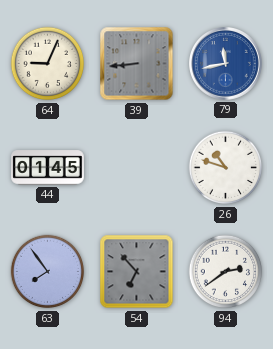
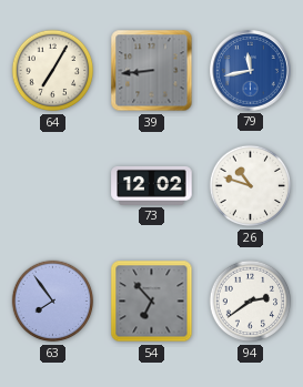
64: 9:04 -> 7:05
44: 01:45 -> none
73: none -> 12:02
